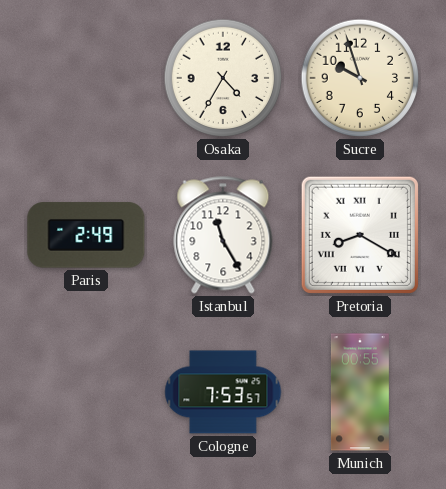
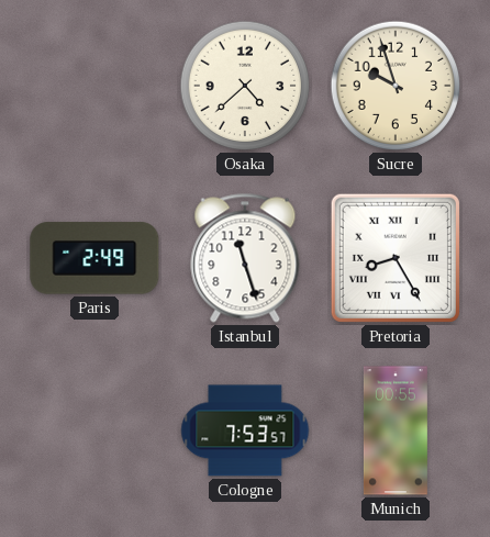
Osaka: 4:35 -> 4:38
Istanbul: 11:25 -> 11:27
Pretoria: 8:20 -> 8:25
